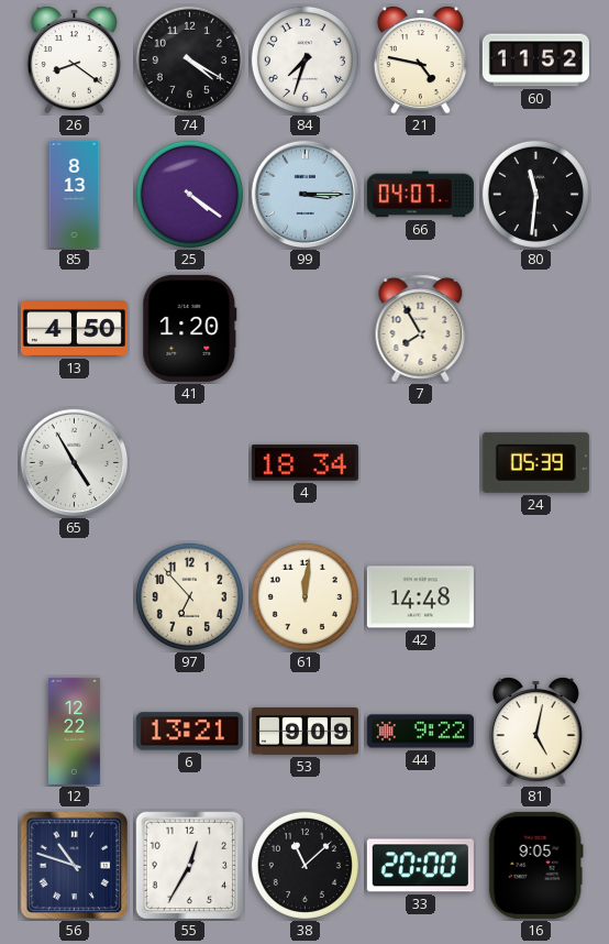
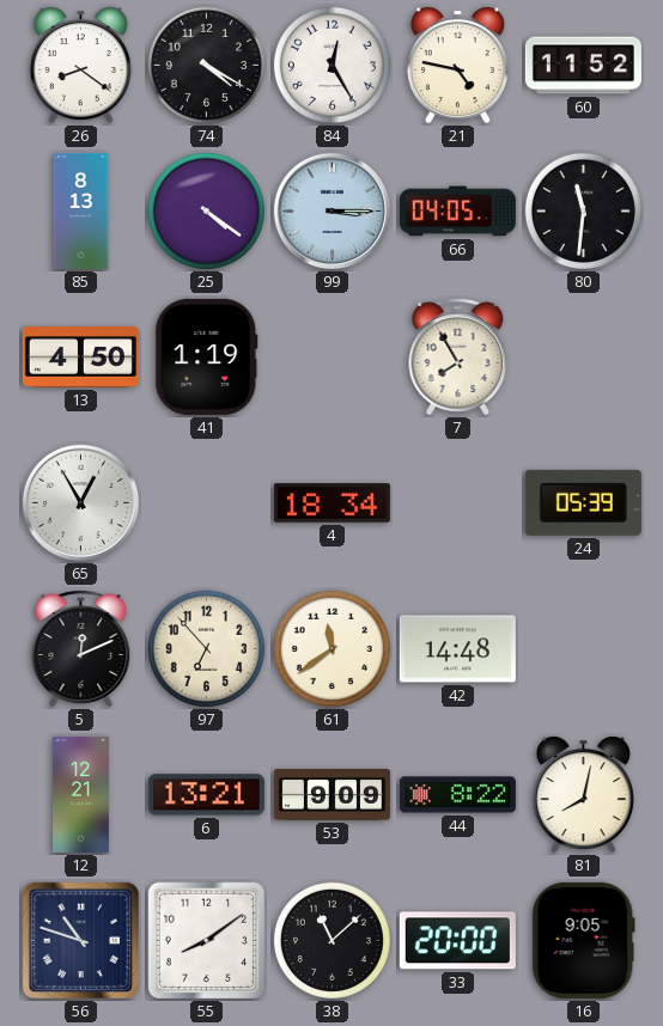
84: 7:33 -> 12:25
66: 04:07 -> 04:05
41: 1:20 -> 1:19
65: 4:55 -> 12:55
5: none -> 12:11
61: 12:01 -> 11:39
12: 12:22 -> 12:21
44: 9:22 -> 8:22
81: 5:02 -> 8:02
55: 12:35 -> 8:09
